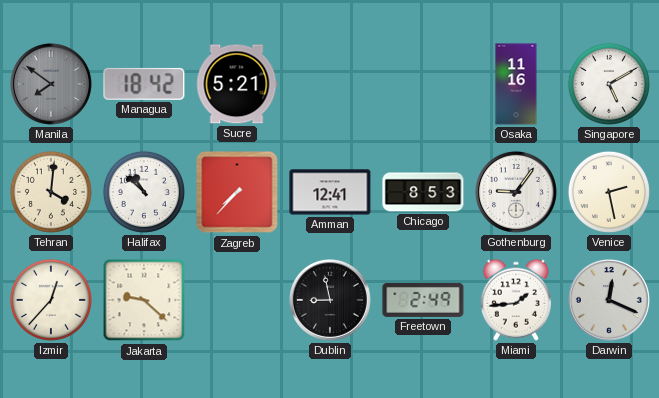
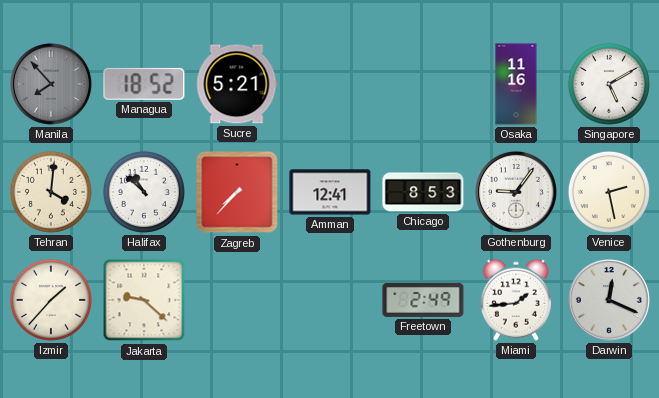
Manila: 7:51 -> 7:53
Managua: 18:42 -> 18:52
Izmir: 12:37 -> 1:37
Dublin: 8:58 -> none
